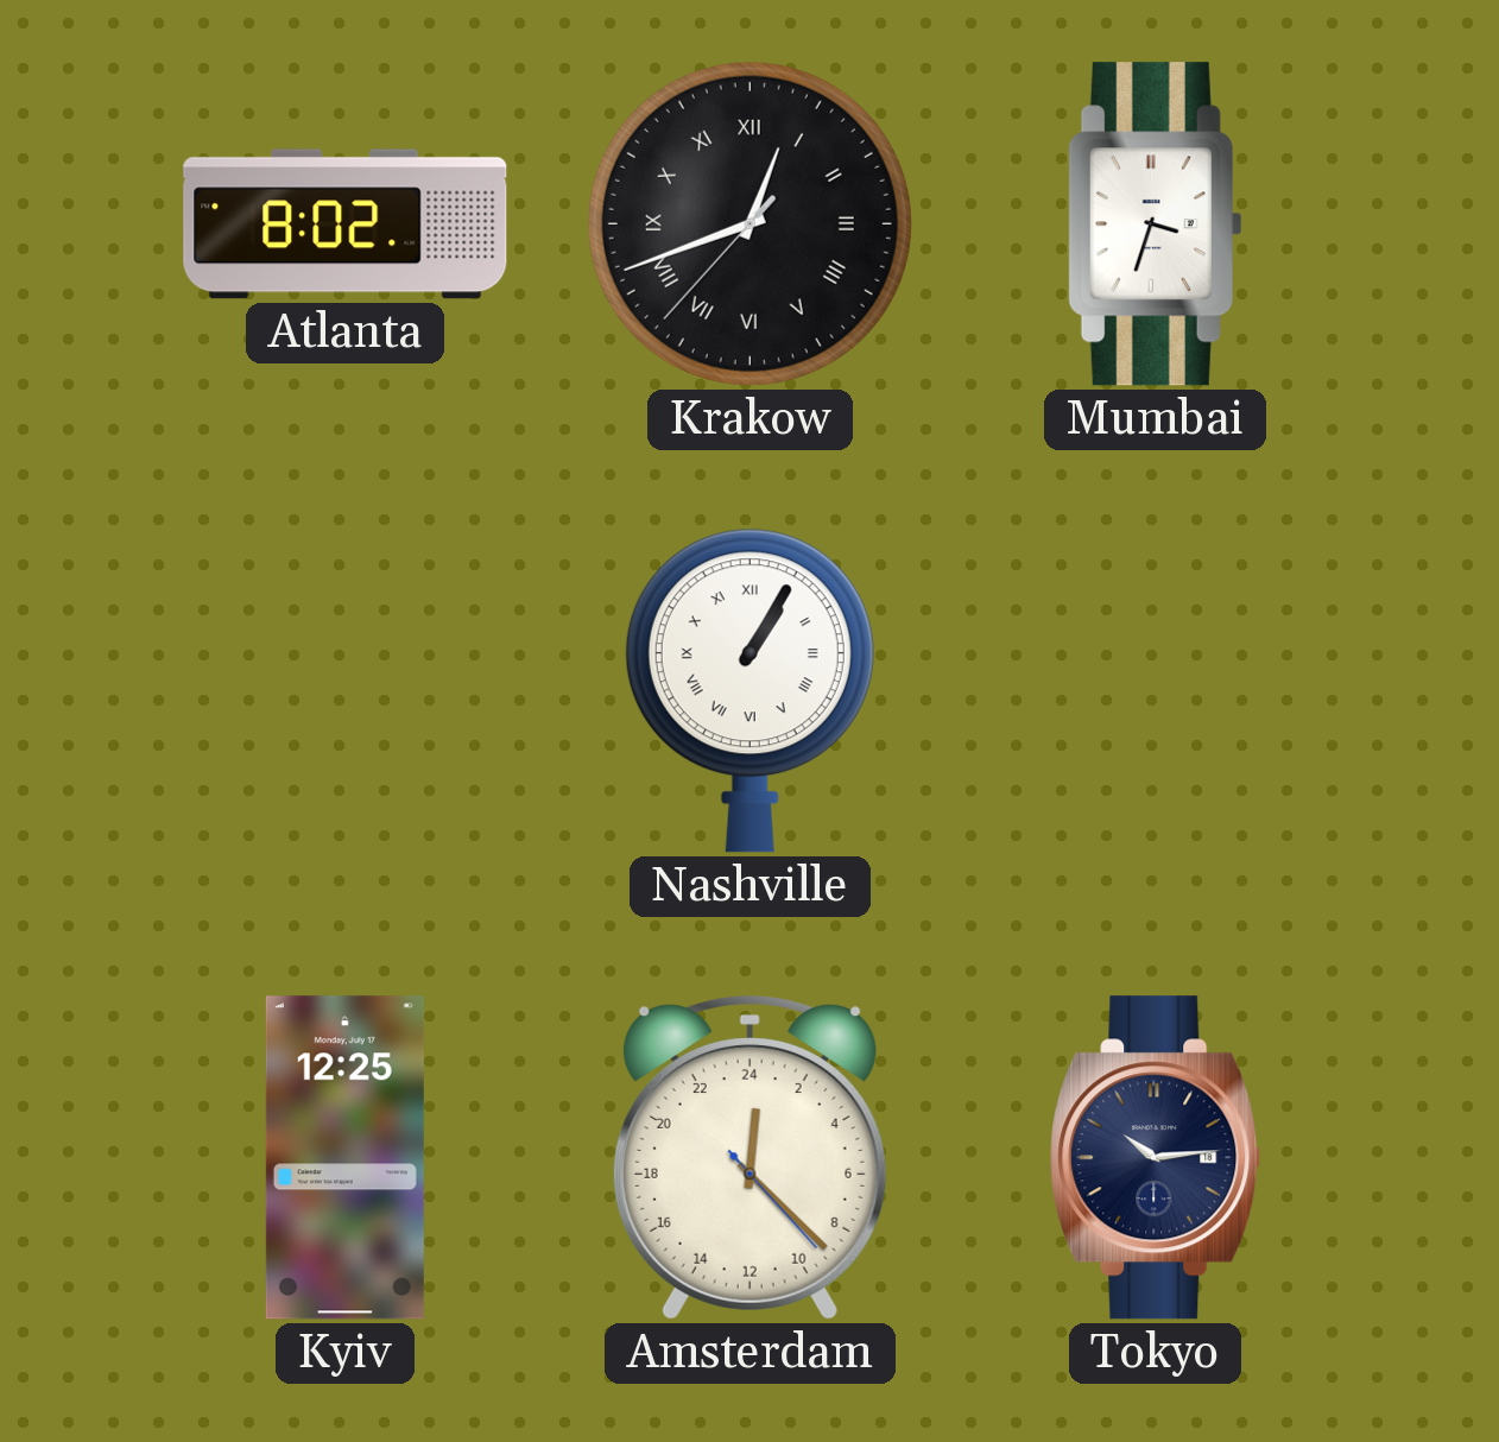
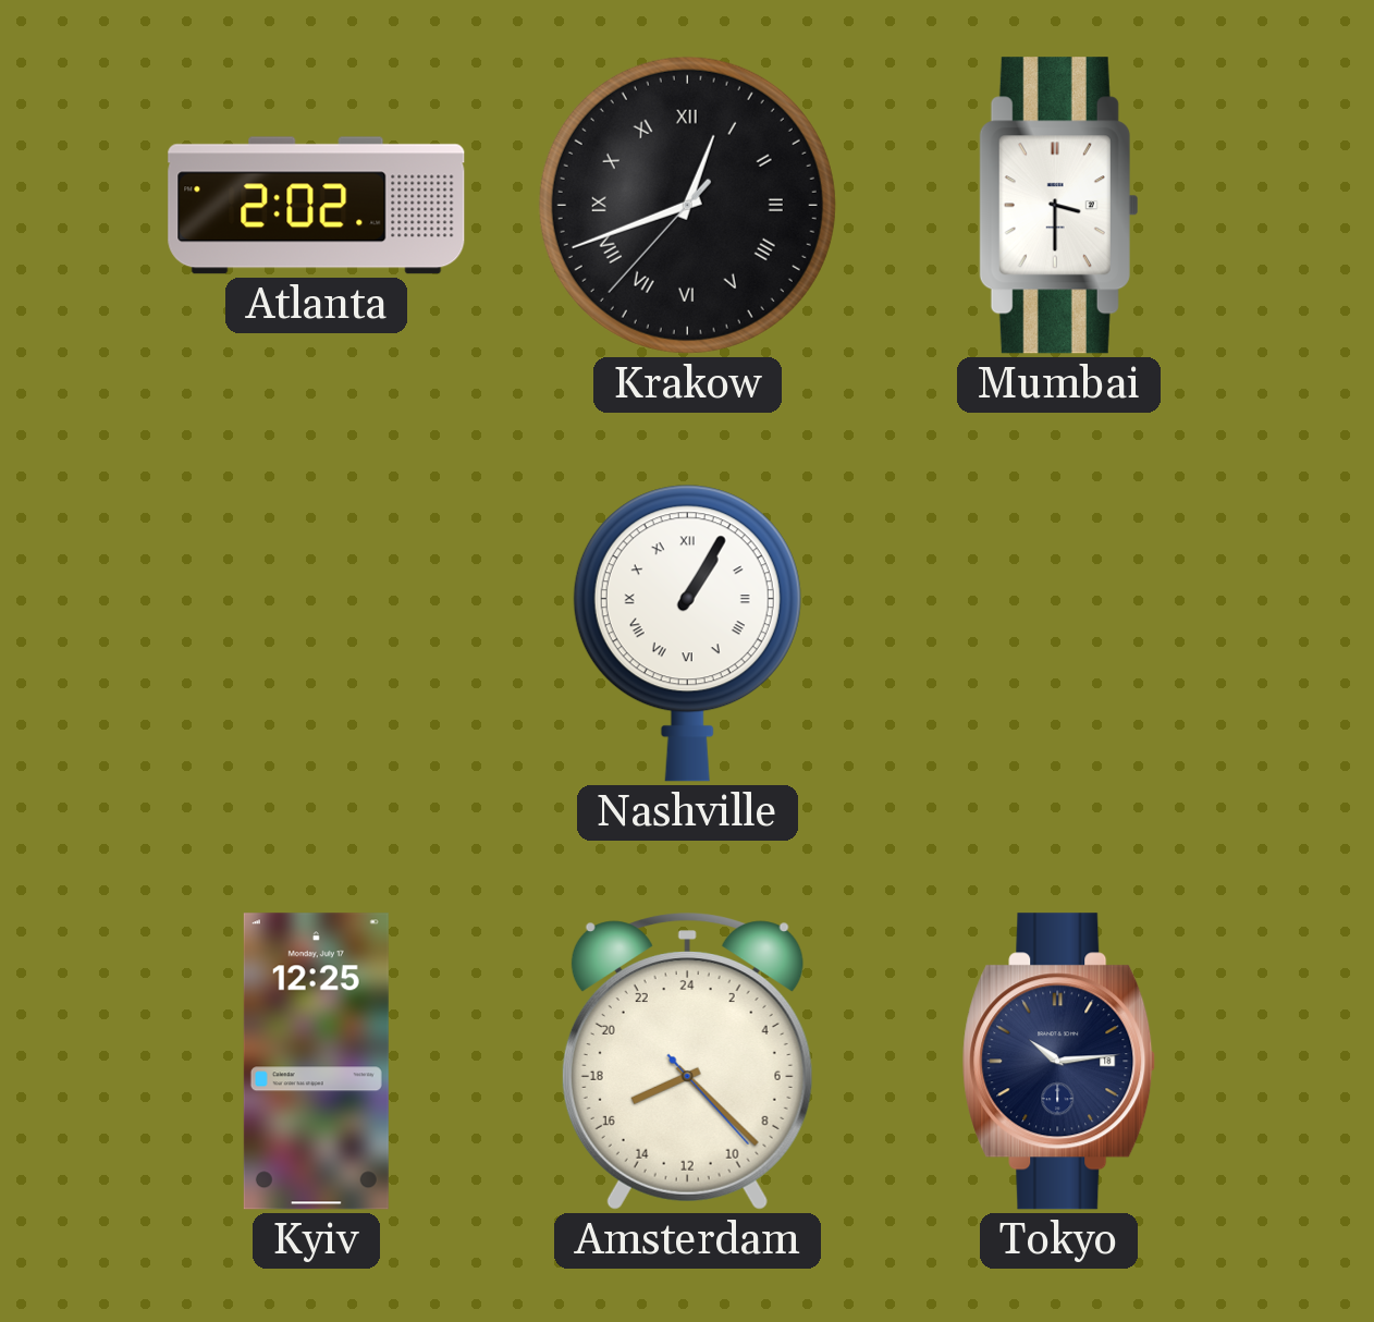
Atlanta: 8:02 -> 2:02
Mumbai: 3:33 -> 3:30
Amsterdam: 0:22 -> 16:22
